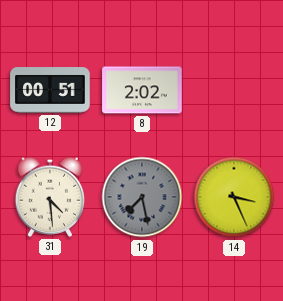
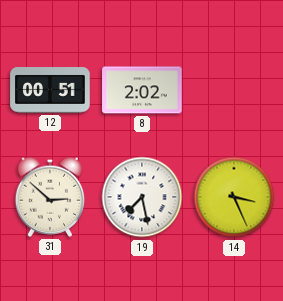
31: 4:29 -> 2:52
19 dial: grey -> white
